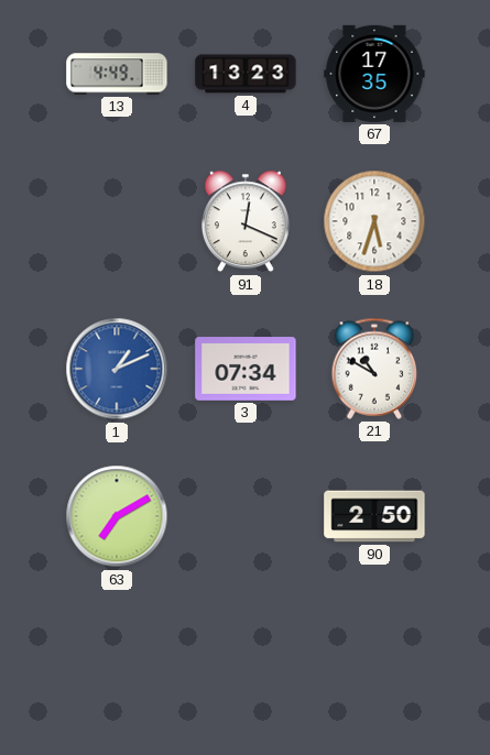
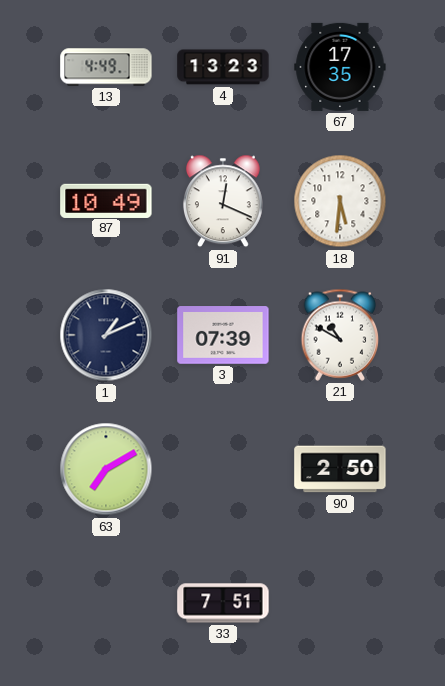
87: none -> 10:49
18: 5:33 -> 5:31
1 dial: blue -> navy
3: 07:34 -> 07:39
33: none -> 7:51
